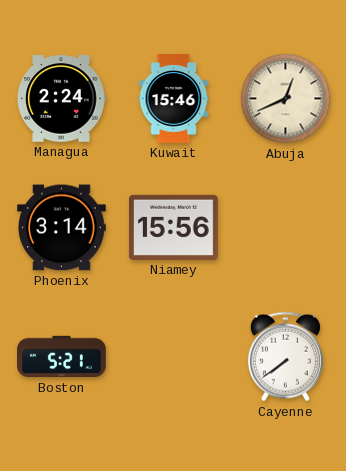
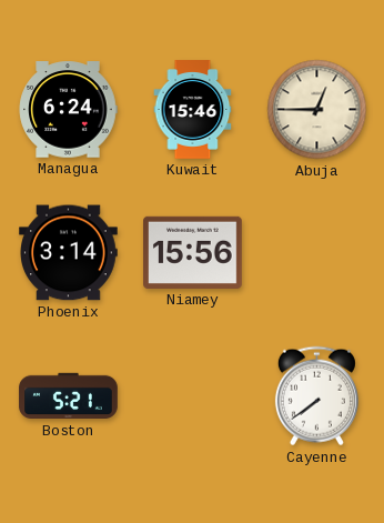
Managua: 2:24 -> 6:24
Abuja: 12:41 -> 12:45
